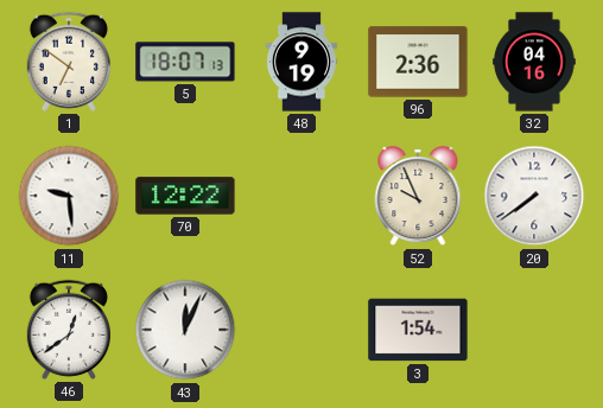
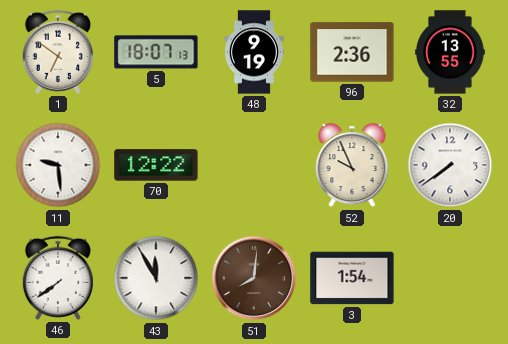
32: 04:16 -> 13:55
46: 12:39 -> 7:39
43: 12:04 -> 11:55
51: none -> 8:01
